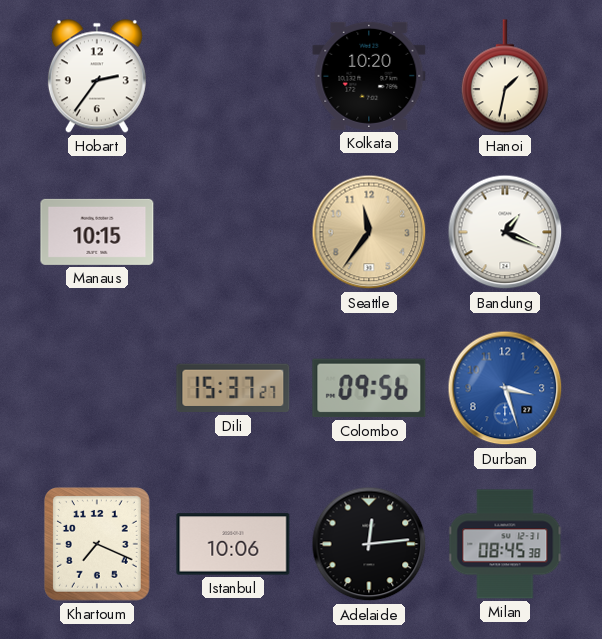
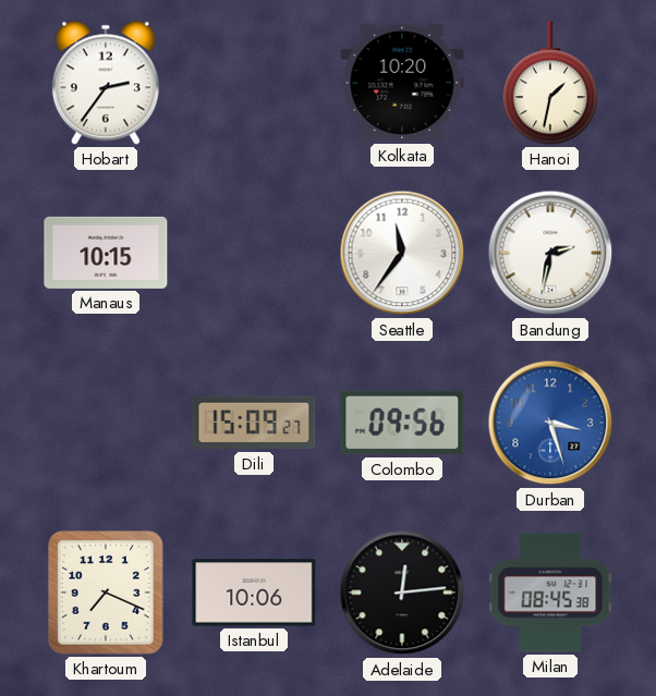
Seattle dial: champagne -> white
Bandung: 1:19 -> 2:32
Dili: 15:37 -> 15:09
